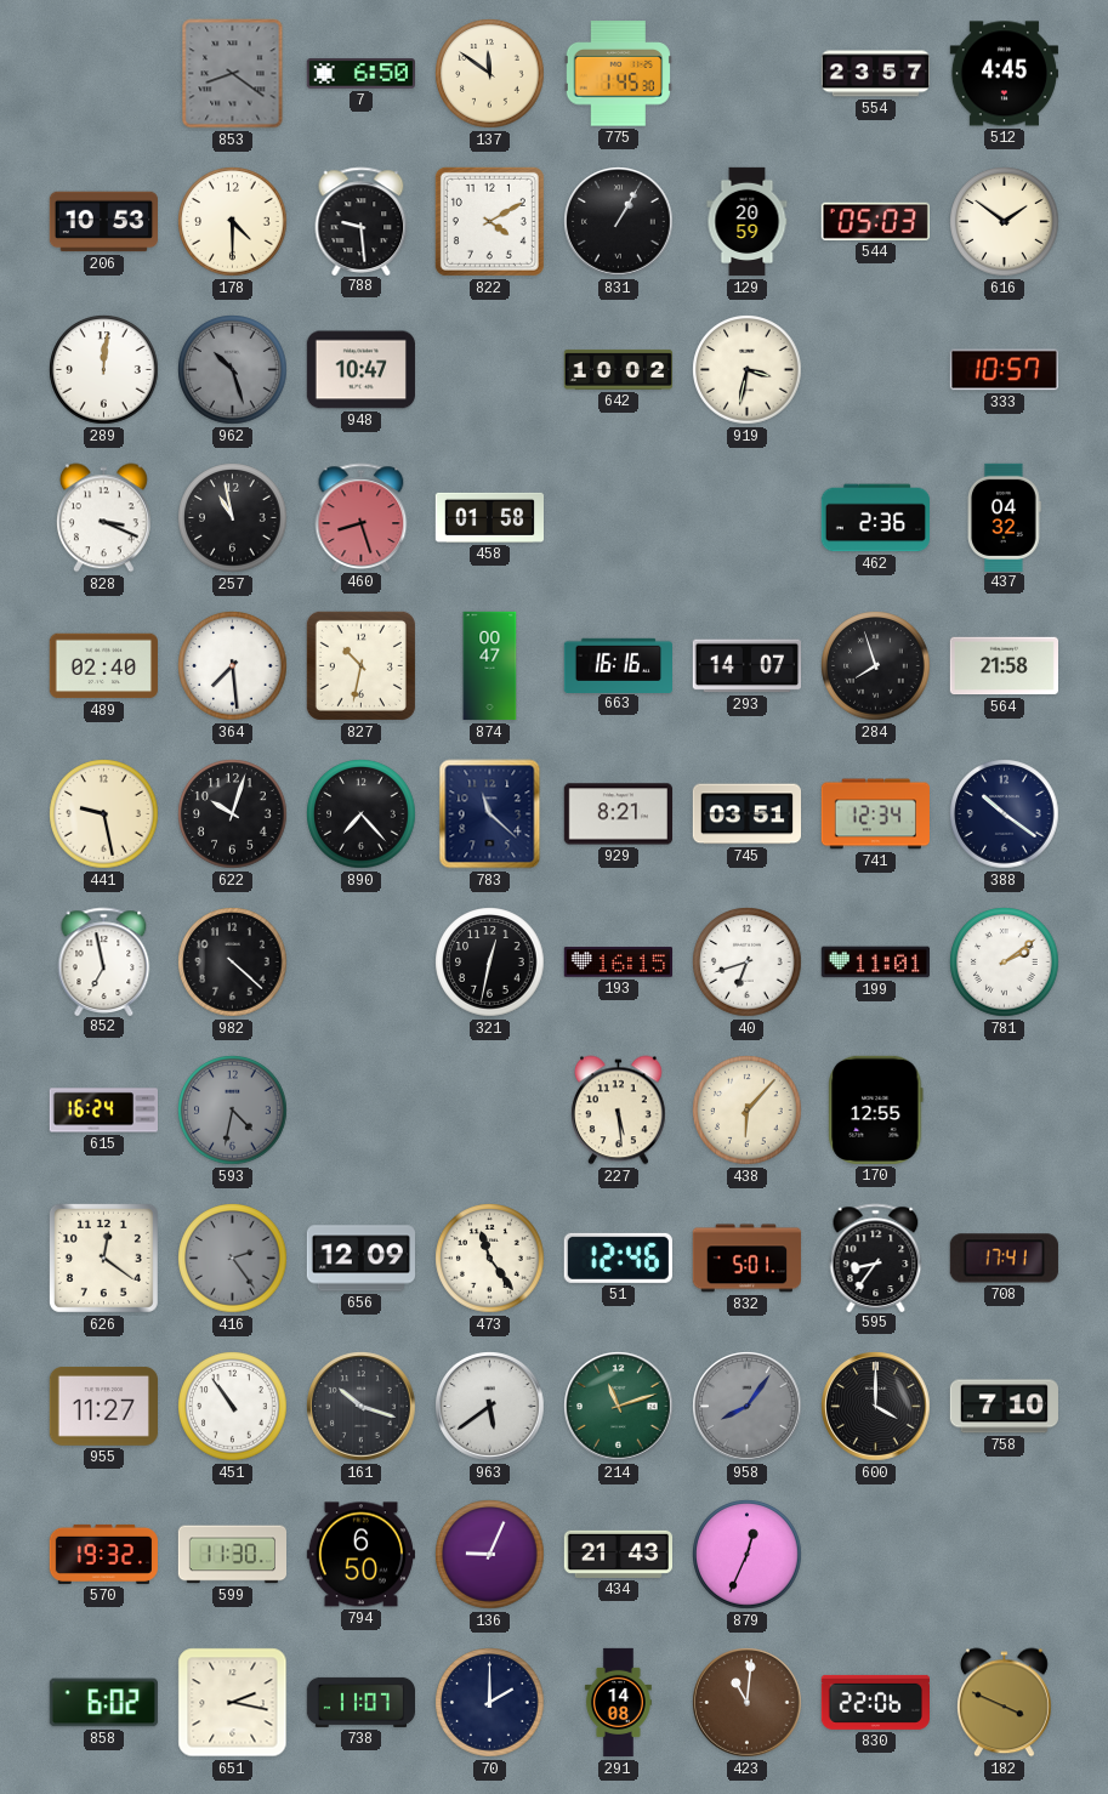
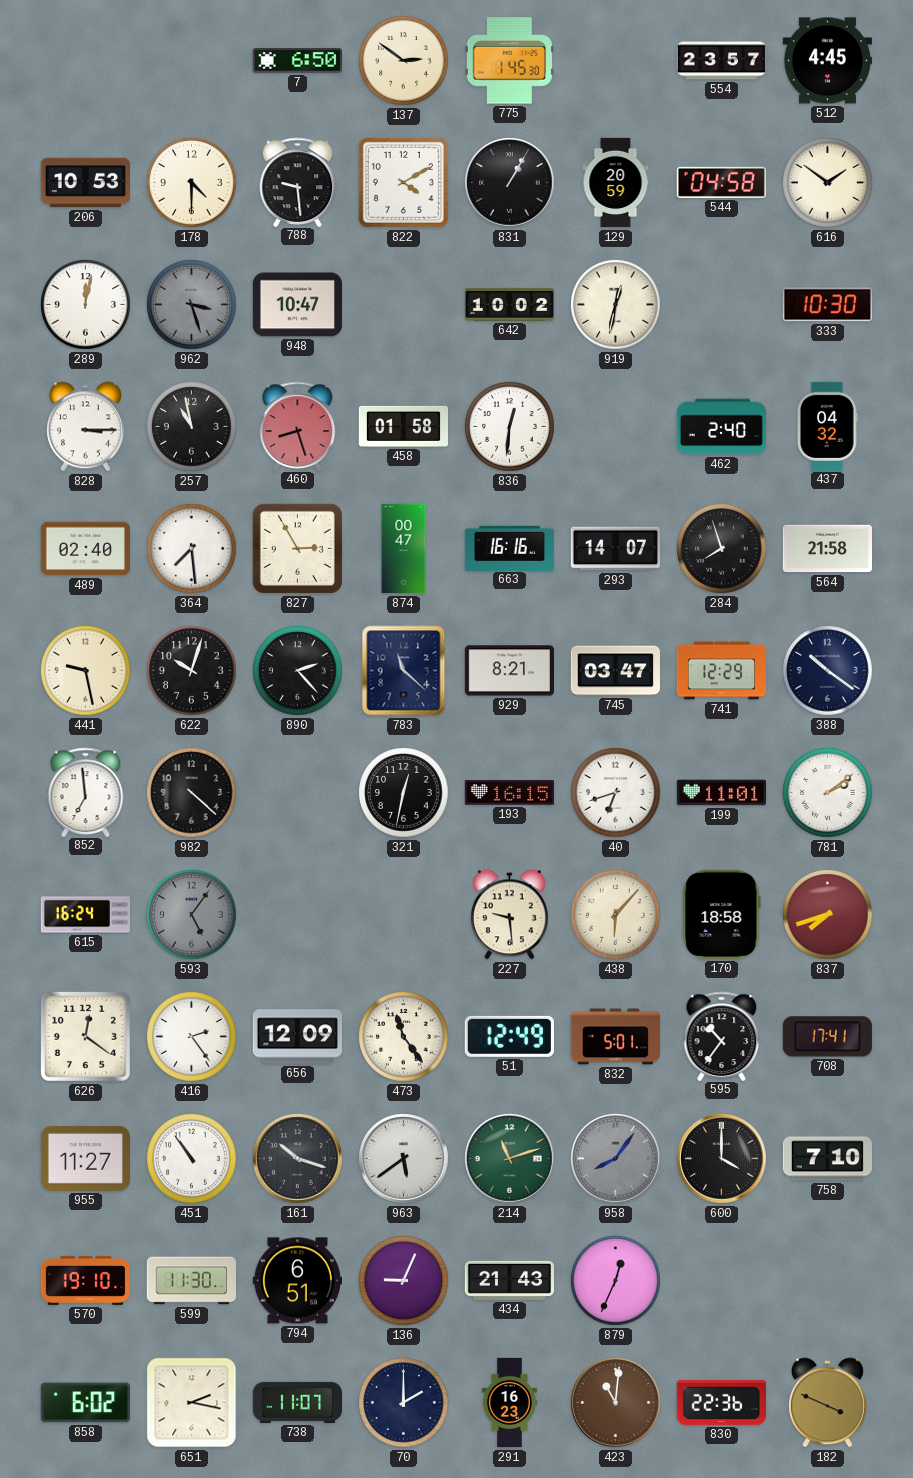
853: 8:21 -> none
137: 11:51 -> 2:51
544: 05:03 -> 04:58
289: 12:01 -> 12:02
962: 10:27 -> 3:27
919: 3:32 -> 12:32
333: 10:57 -> 10:30
828: 3:19 -> 3:15
836: none -> 12:31
462: 2:36 -> 2:40
827: 10:32 -> 2:55
890: 7:23 -> 2:23
745: 03:51 -> 03:47
741: 12:34 -> 12:29
852: 6:58 -> 6:59
593: 4:32 -> 5:06
227: 5:29 -> 9:29
170: 12:55 -> 18:58
837: none -> 7:42
416 dial: grey -> white
51: 12:46 -> 12:49
595: 8:36 -> 10:36
570: 19:32 -> 19:10
794: 6:50 -> 6:51
291: 14:08 -> 16:23
830: 22:06 -> 22:36
